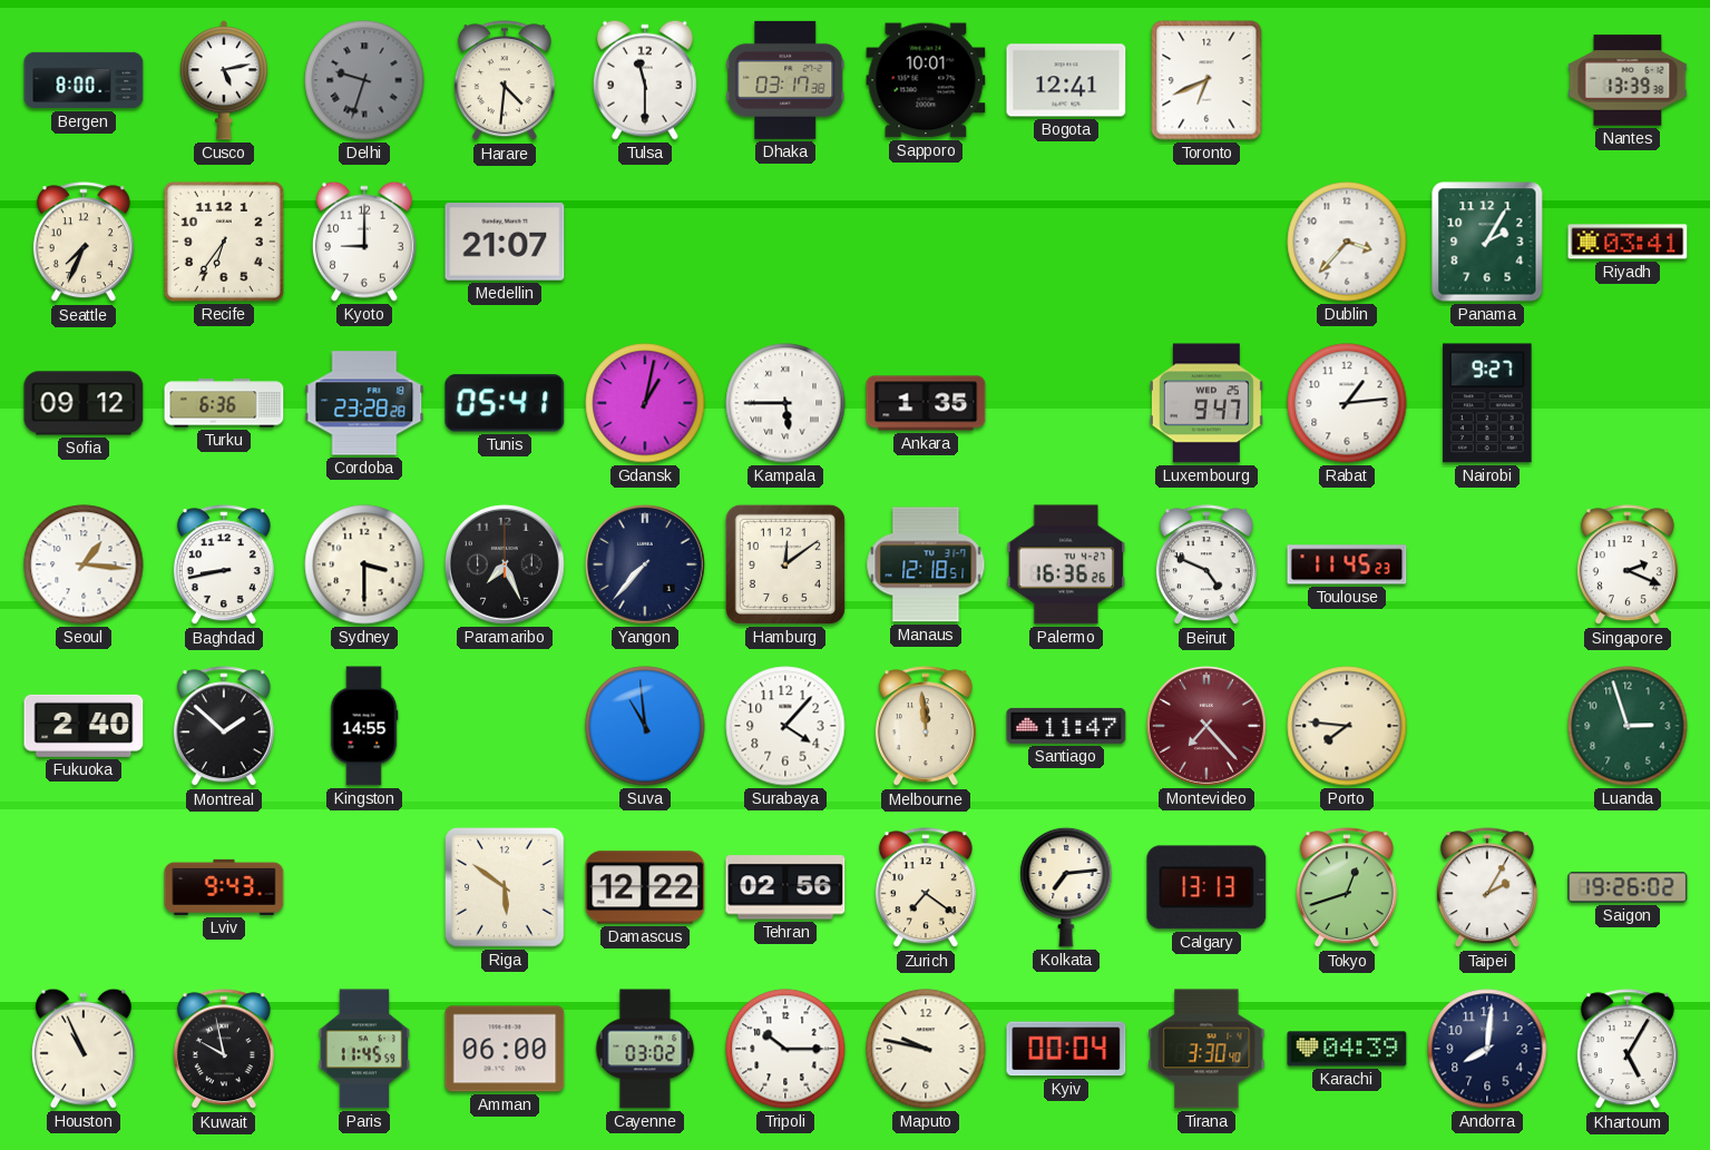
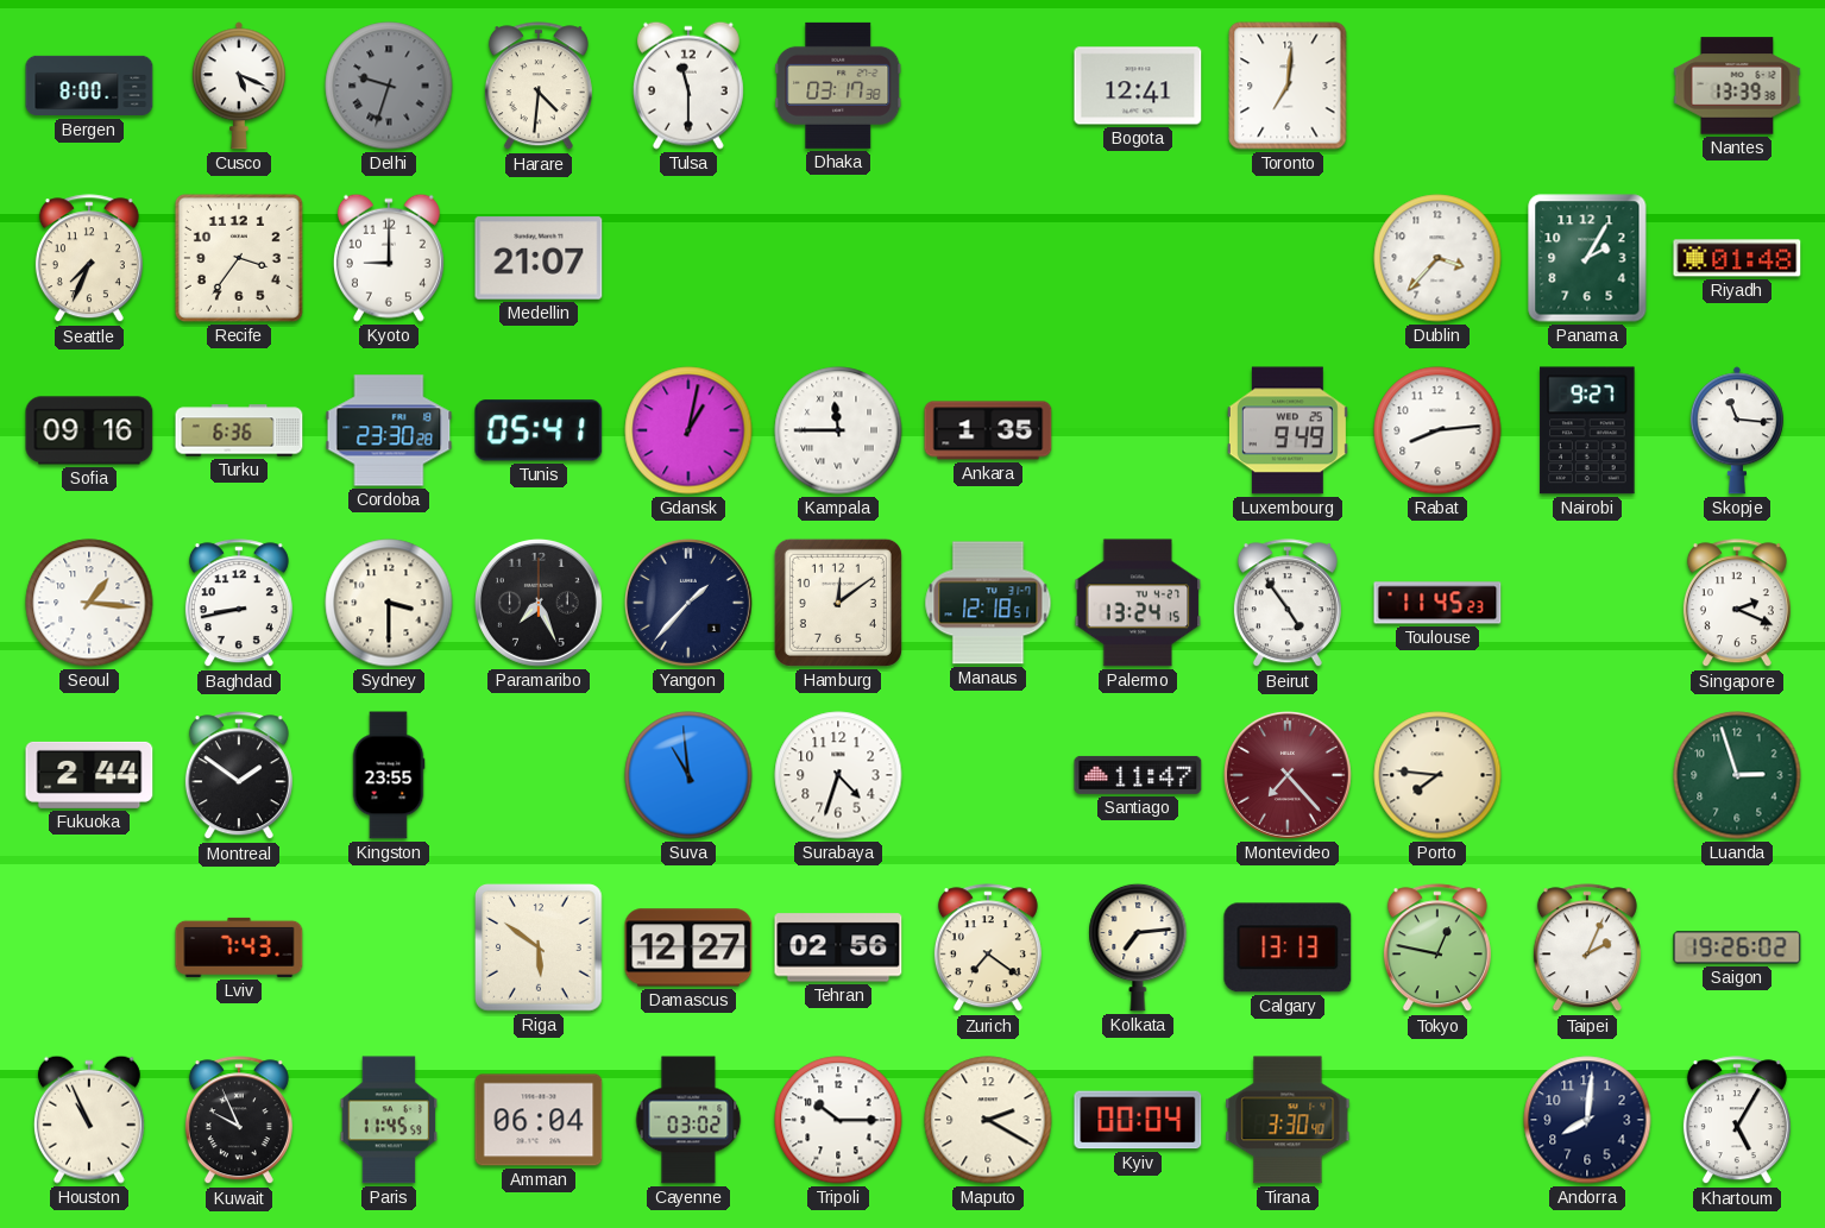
Cusco: 5:13 -> 5:19
Sapporo: 10:01 -> none
Toronto: 6:41 -> 7:01
Recife: 6:36 -> 3:36
Riyadh: 03:41 -> 01:48
Sofia: 09:12 -> 09:16
Cordoba: 23:28 -> 23:30
Kampala: 5:45 -> 11:45
Luxembourg: 9:47 -> 9:49
Rabat: 1:14 -> 8:14
Skopje: none -> 11:16
Yangon: 7:37 -> 1:37
Palermo: 16:36 -> 13:24
Beirut: 4:49 -> 4:54
Fukuoka: 2:40 -> 2:44
Montreal: 1:52 -> 1:51
Kingston: 14:55 -> 23:55
Surabaya: 4:07 -> 4:33
Melbourne: 11:59 -> none
Lviv: 9:43 -> 7:43
Damascus: 12:22 -> 12:27
Tokyo: 12:42 -> 12:47
Taipei: 2:05 -> 2:04
Kuwait: 9:58 -> 9:56
Amman: 06:00 -> 06:04
Maputo: 9:47 -> 2:20
Karachi: 04:39 -> none
